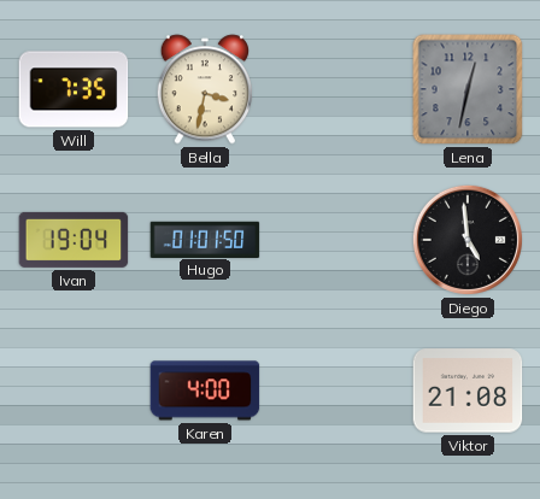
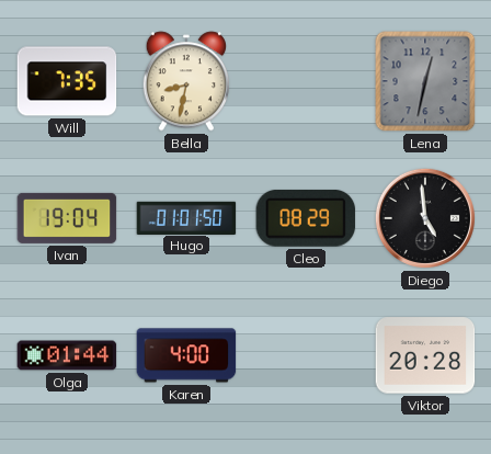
Bella: 3:32 -> 8:32
Cleo: none -> 08:29
Olga: none -> 01:44
Viktor: 21:08 -> 20:28
